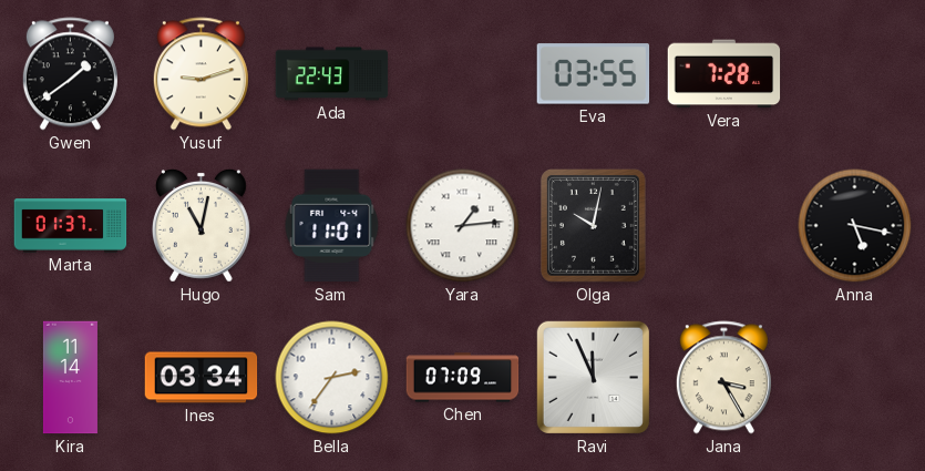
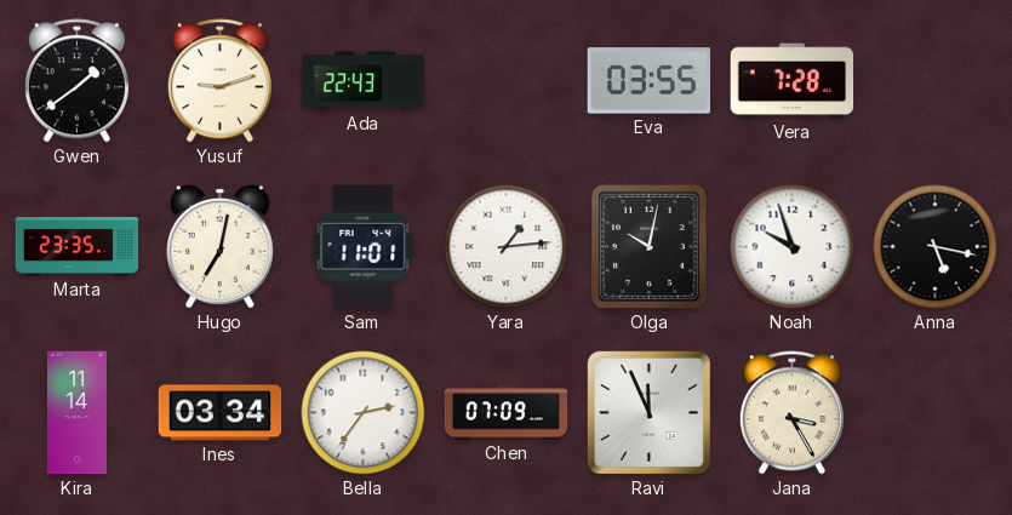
Marta: 01:37 -> 23:35
Hugo: 11:02 -> 7:02
Noah: none -> 9:57
